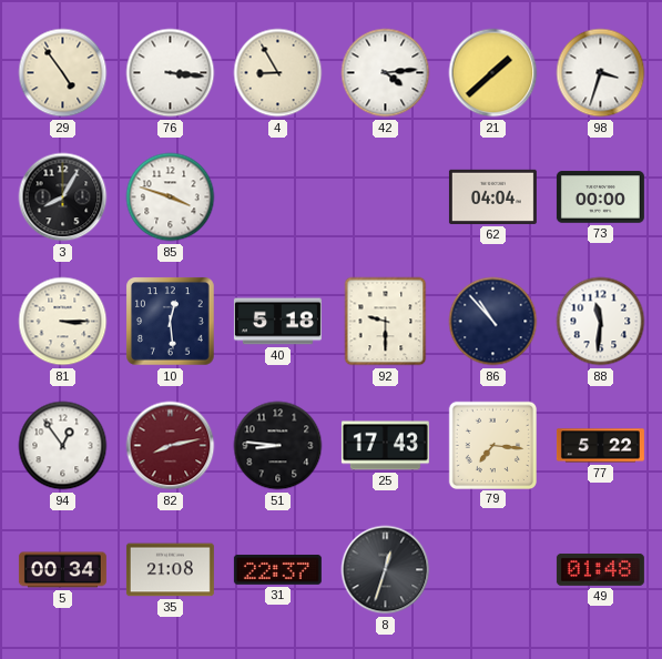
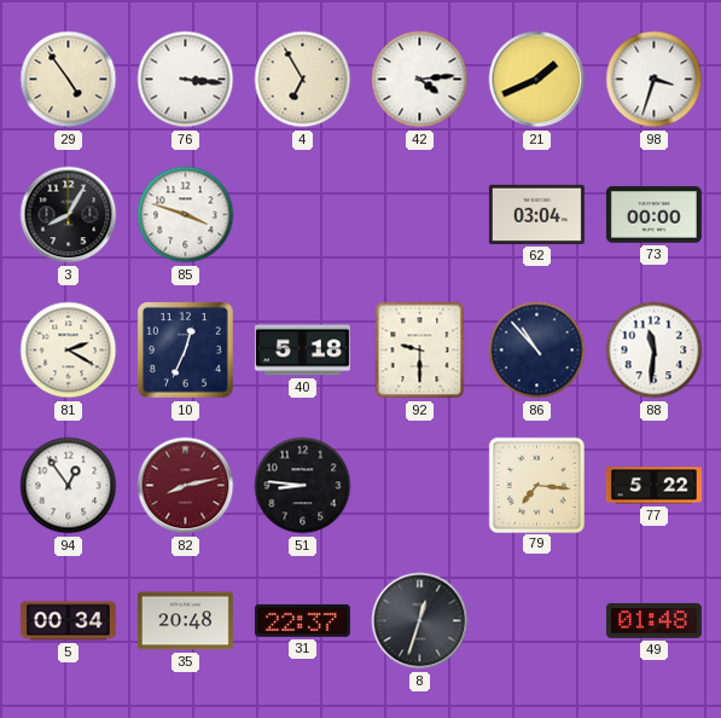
4: 8:55 -> 6:55
21: 1:38 -> 1:41
62: 04:04 -> 03:04
81: 3:15 -> 2:20
10: 12:29 -> 12:34
25: 17:43 -> none
35: 21:08 -> 20:48
